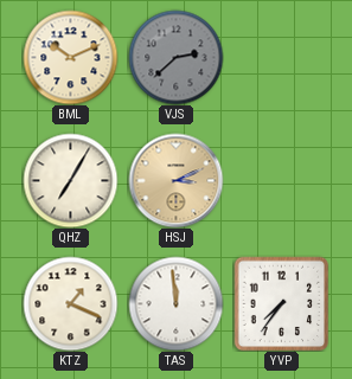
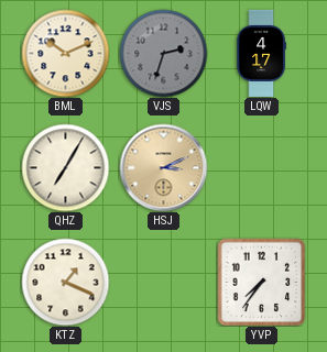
VJS: 2:38 -> 2:33
LQW: none -> 4:17
TAS: 11:59 -> none
